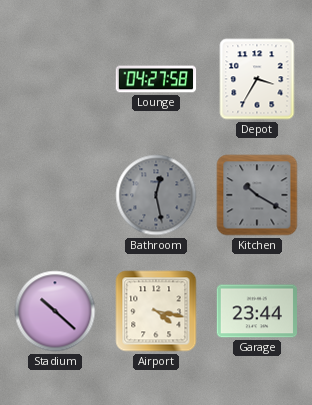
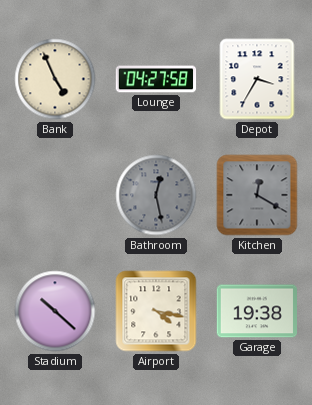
Bank: none -> 4:56
Kitchen: 10:20 -> 12:20
Garage: 23:44 -> 19:38
